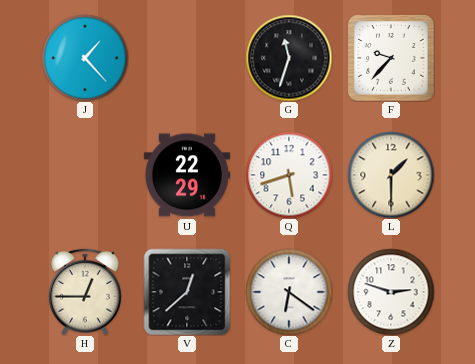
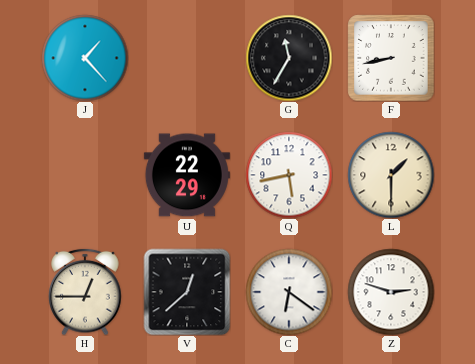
G: 11:33 -> 11:35
F: 9:37 -> 8:43
Q: 5:42 -> 5:43
